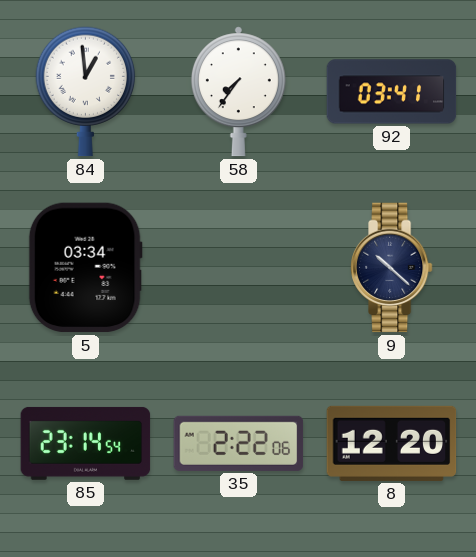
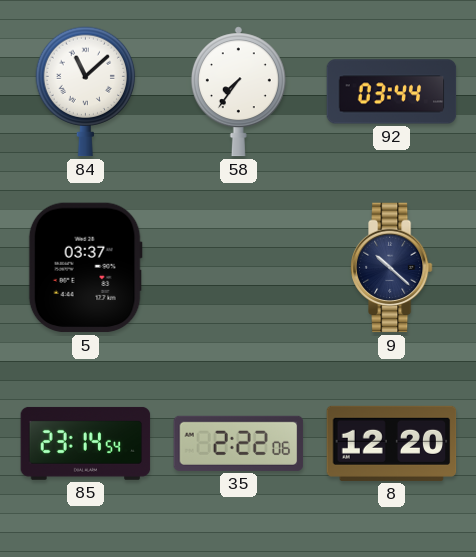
84: 12:59 -> 11:08
92: 03:41 -> 03:44
5: 03:34 -> 03:37
